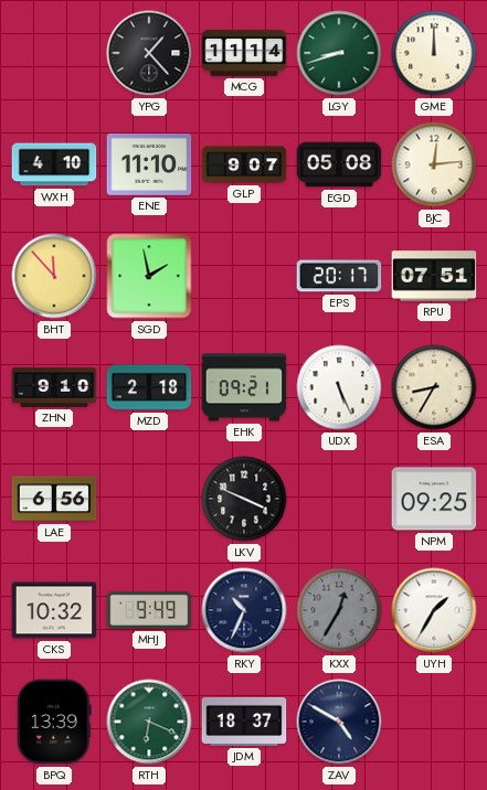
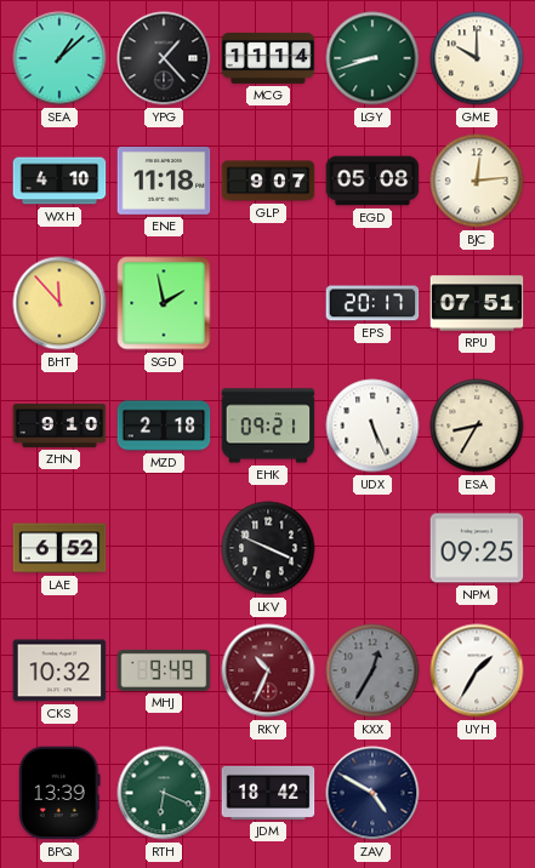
SEA: none -> 1:08
GME: 12:00 -> 10:00
ENE: 11:10 -> 11:18
LAE: 6:56 -> 6:52
RKY dial: navy -> burgundy
JDM: 18:37 -> 18:42
